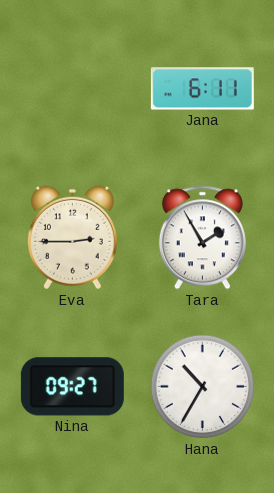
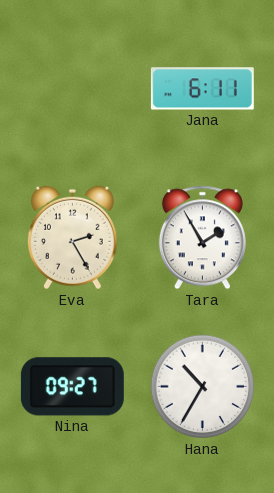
Eva: 2:45 -> 2:25
